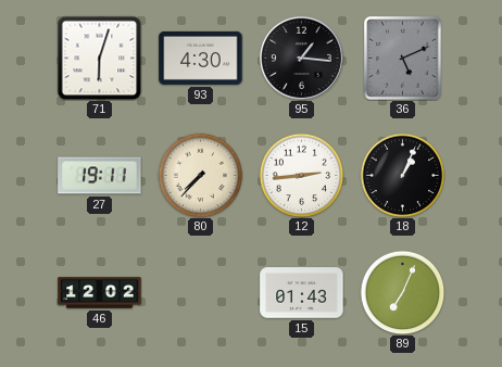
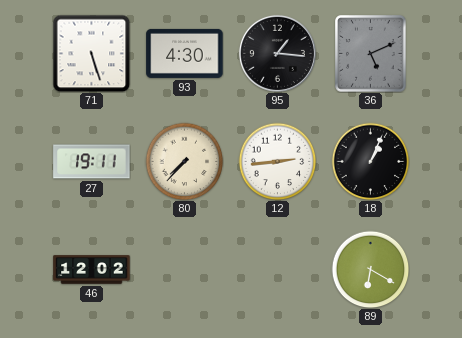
71: 6:03 -> 5:27
15: 01:43 -> none
89: 7:04 -> 6:20
